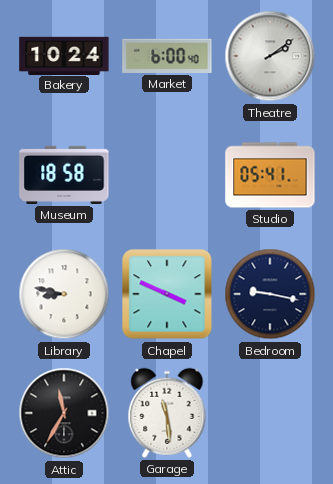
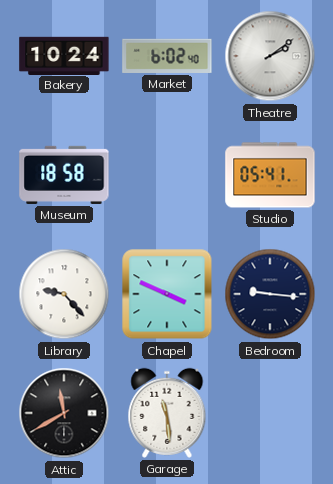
Market: 6:00 -> 6:02
Library: 8:47 -> 9:23
Bedroom: 9:17 -> 9:16
Attic: 11:35 -> 11:40
